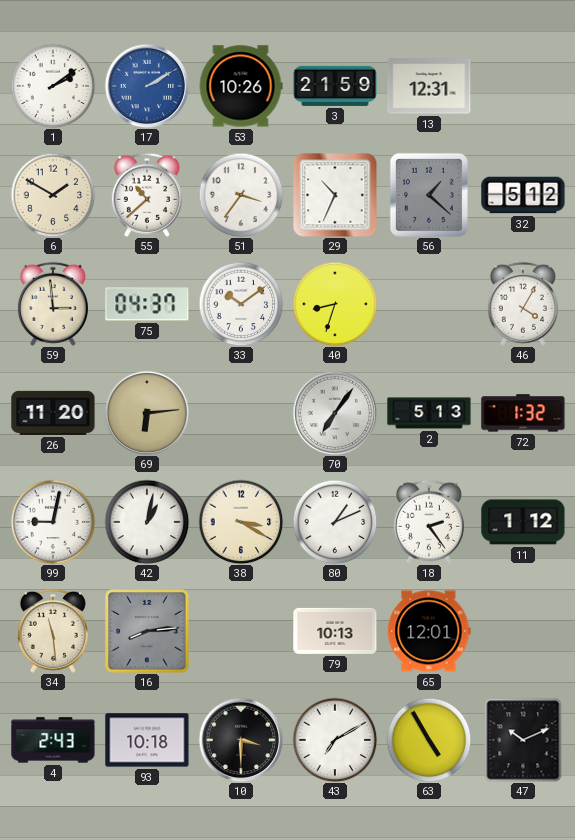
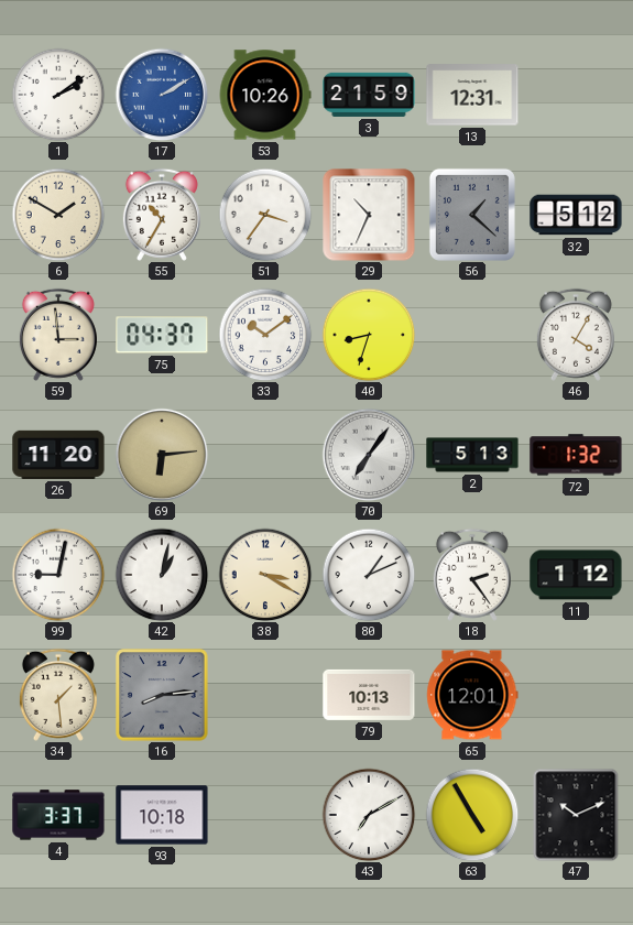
55: 10:38 -> 10:35
34: 11:29 -> 1:29
4: 2:43 -> 3:37
10: 3:30 -> none
